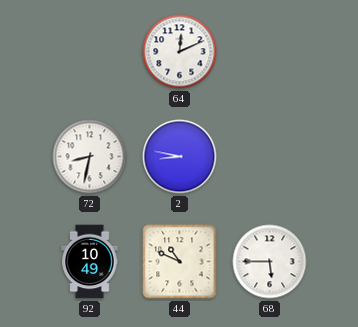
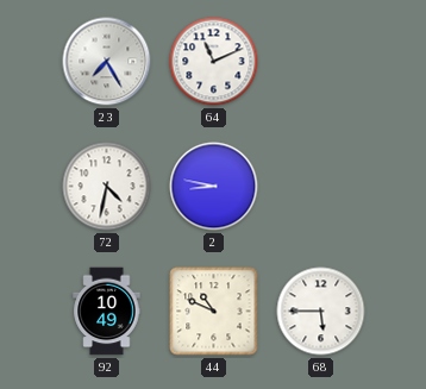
23: none -> 7:25
64: 12:11 -> 11:11
72: 8:32 -> 4:32
